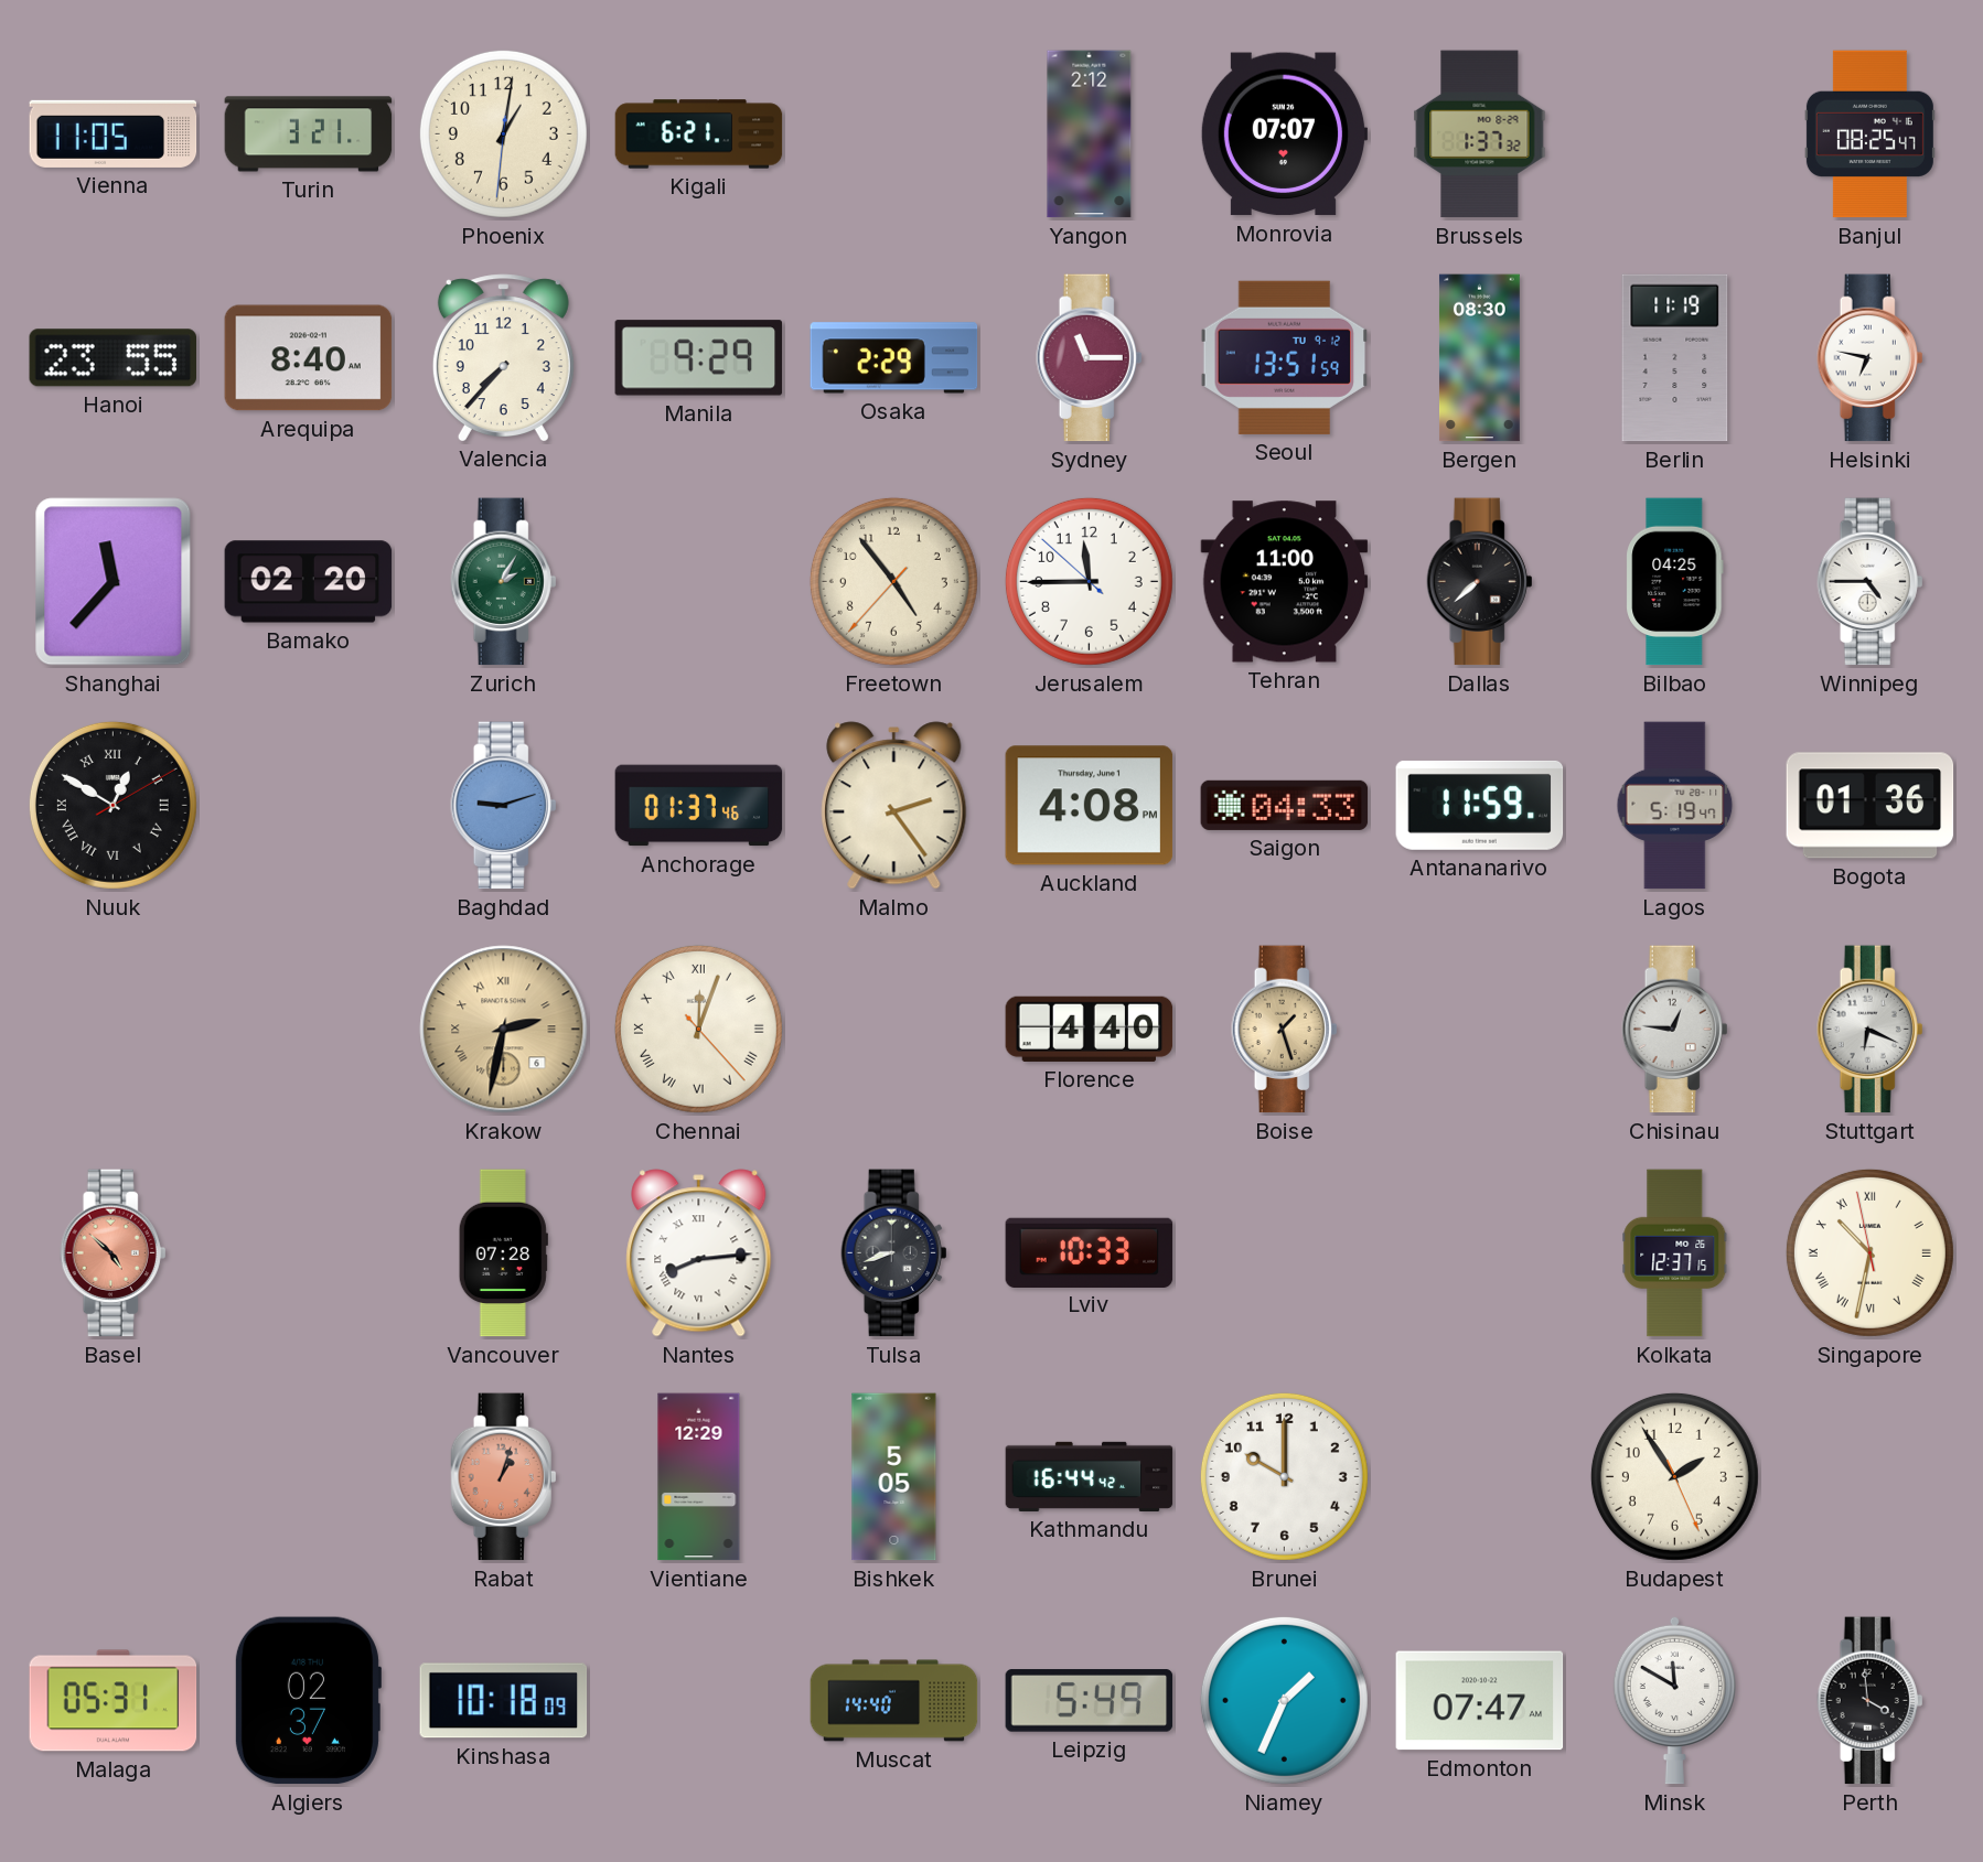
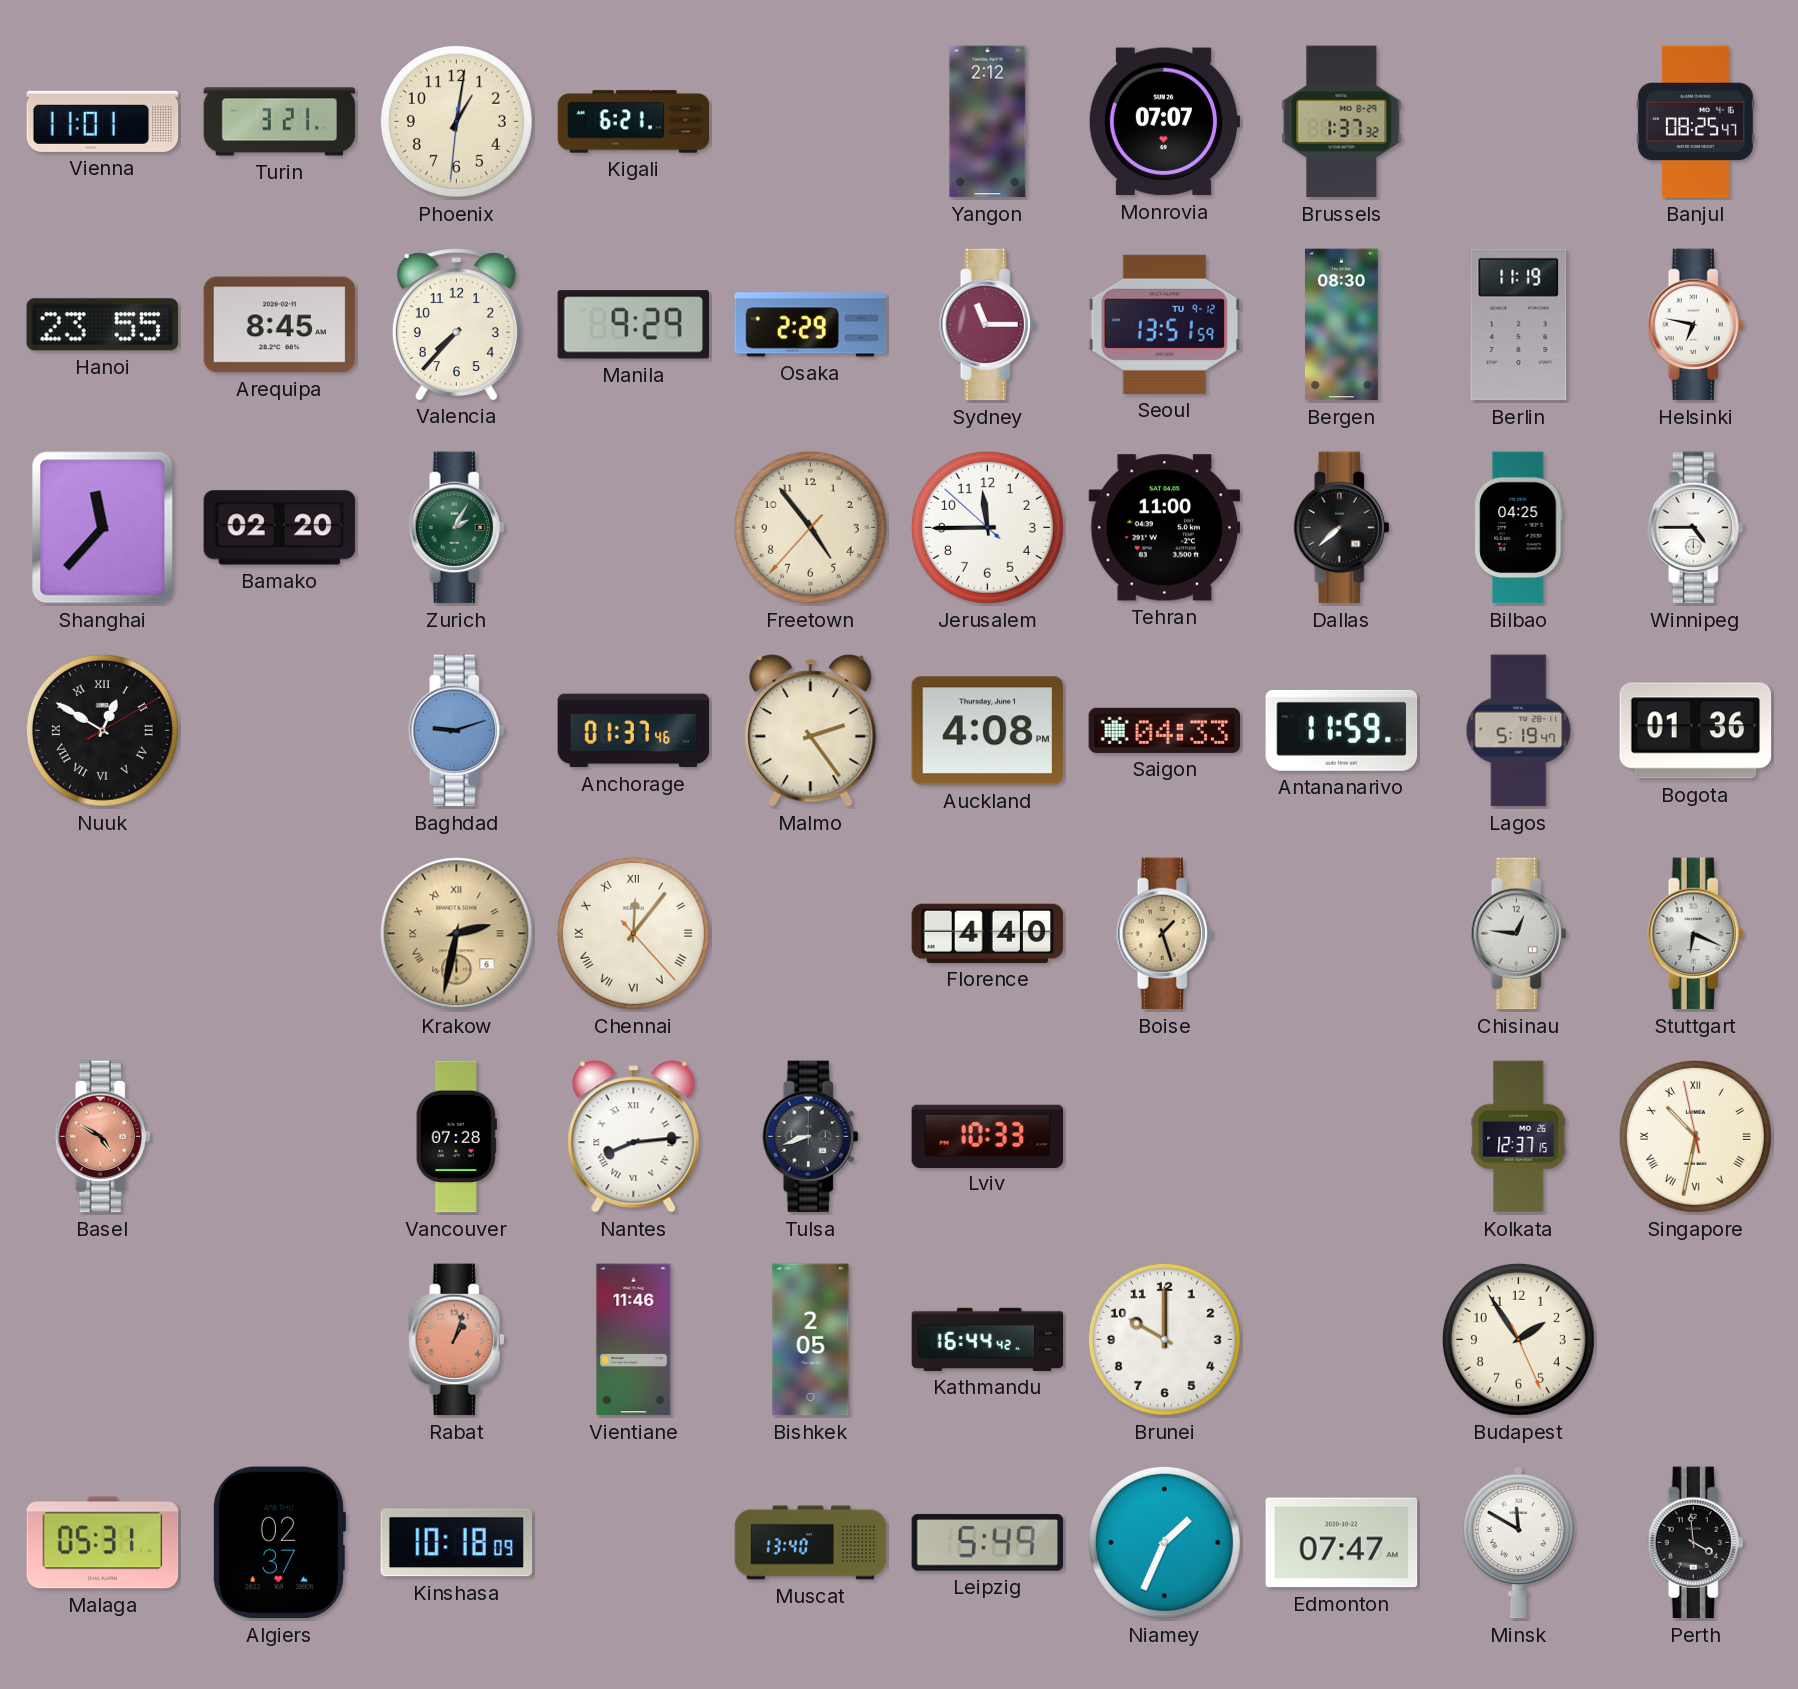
Vienna: 11:05 -> 11:01
Arequipa: 8:40 -> 8:45
Chennai: 12:03 -> 12:06
Basel: 4:52 -> 4:50
Vientiane: 12:29 -> 11:46
Bishkek: 5:05 -> 2:05
Muscat: 14:40 -> 13:40
